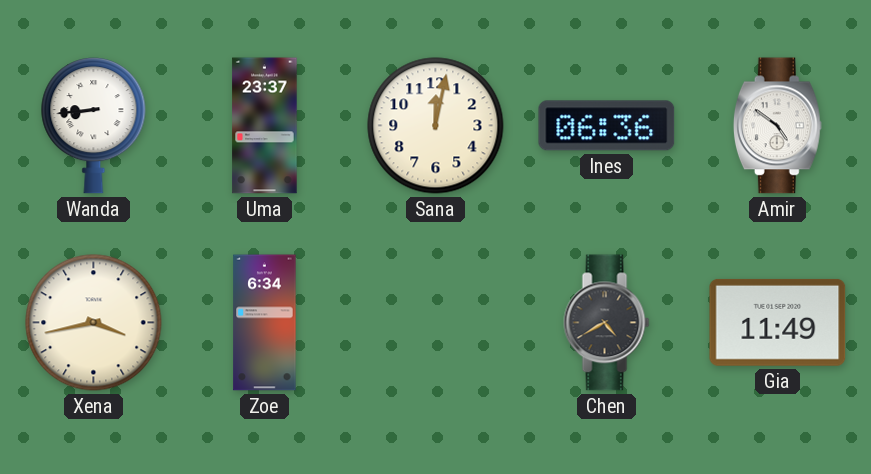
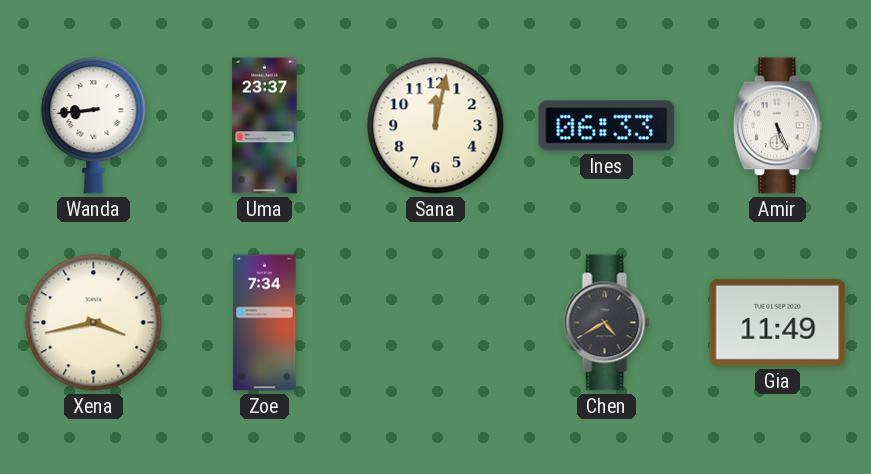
Ines: 06:36 -> 06:33
Amir: 4:51 -> 5:26
Zoe: 6:34 -> 7:34
